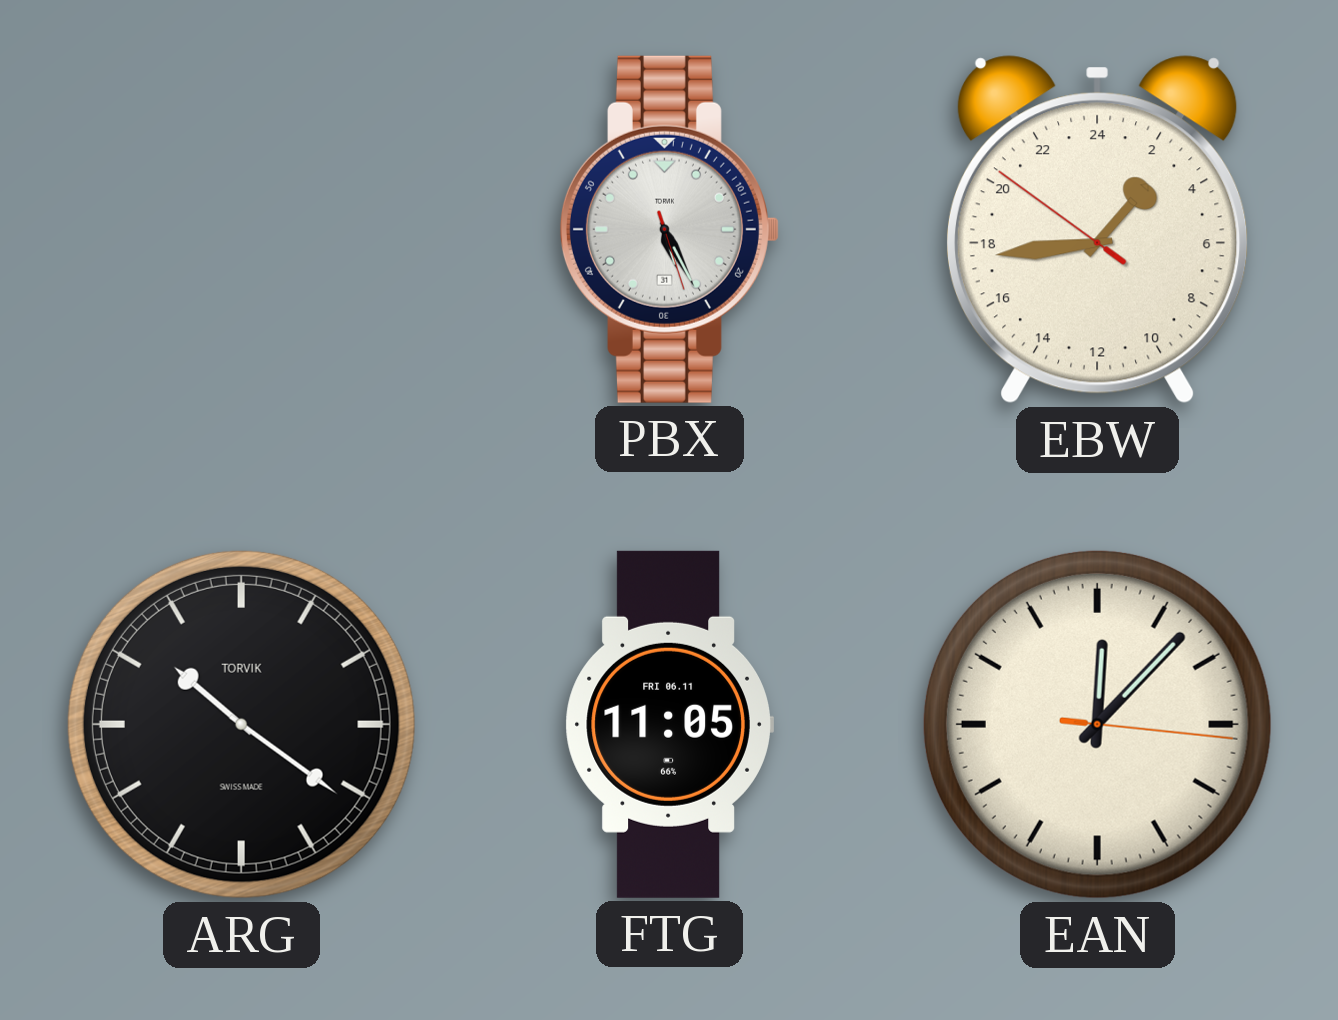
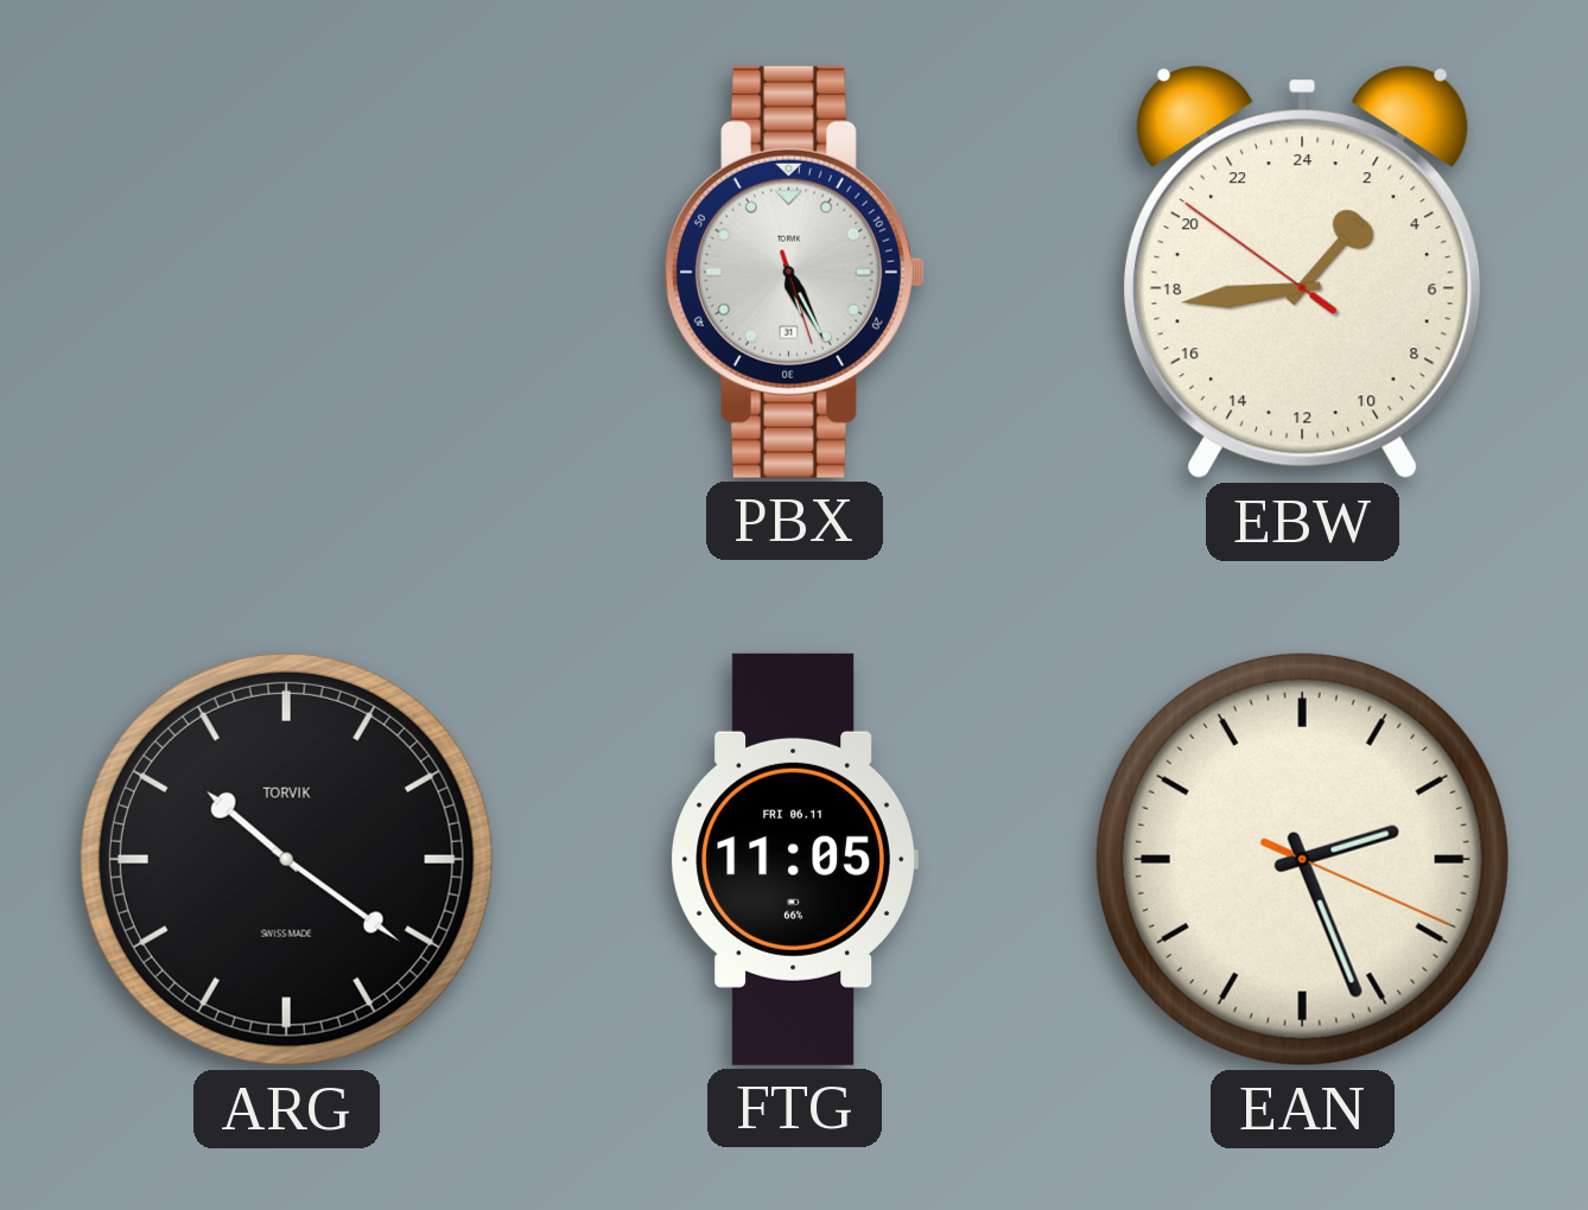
EAN: 12:07 -> 2:26
